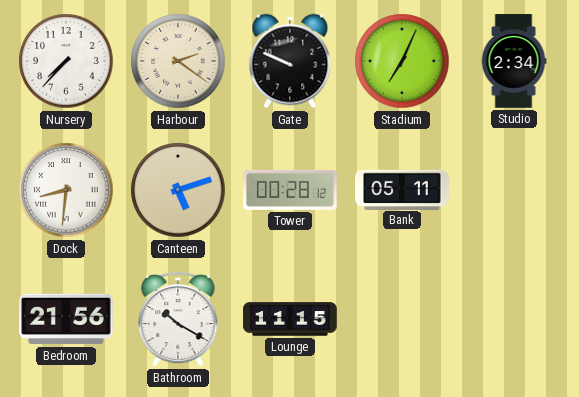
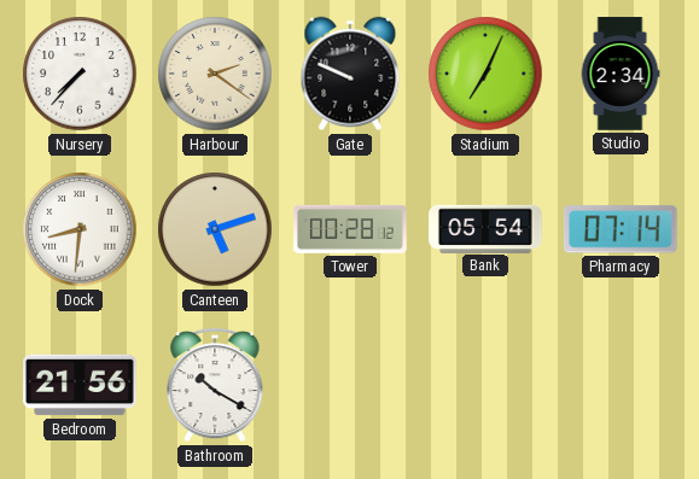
Bank: 05:11 -> 05:54
Pharmacy: none -> 07:14
Lounge: 11:15 -> none
